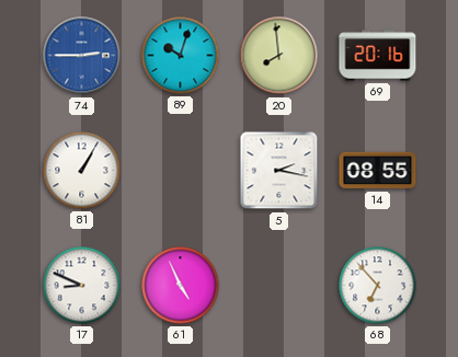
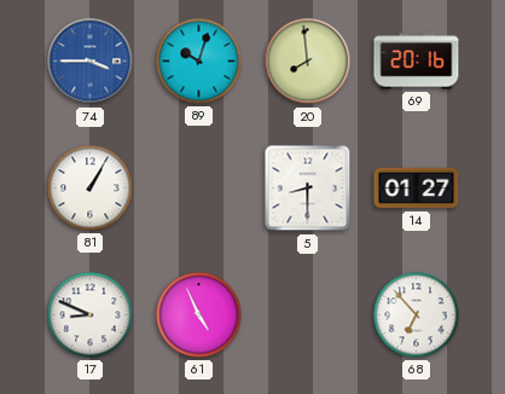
74: 2:45 -> 3:45
5: 2:17 -> 8:30
14: 08:55 -> 01:27
